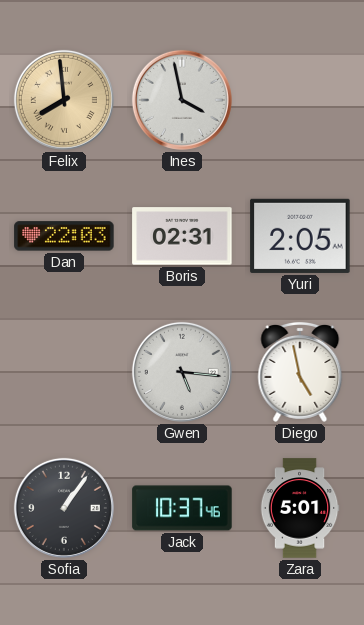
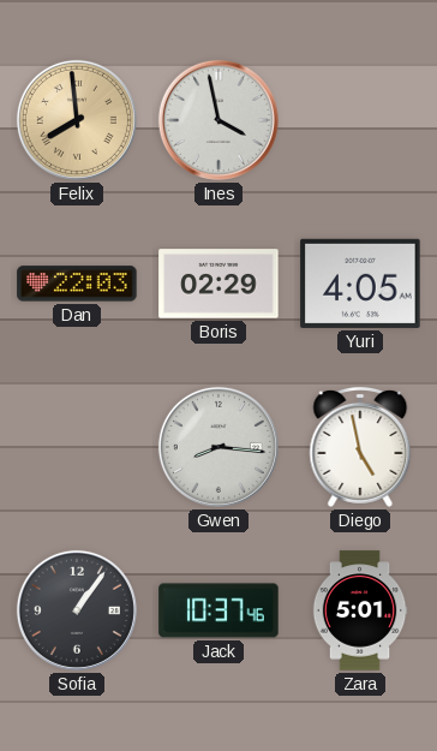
Boris: 02:31 -> 02:29
Yuri: 2:05 -> 4:05
Gwen: 5:16 -> 8:16
